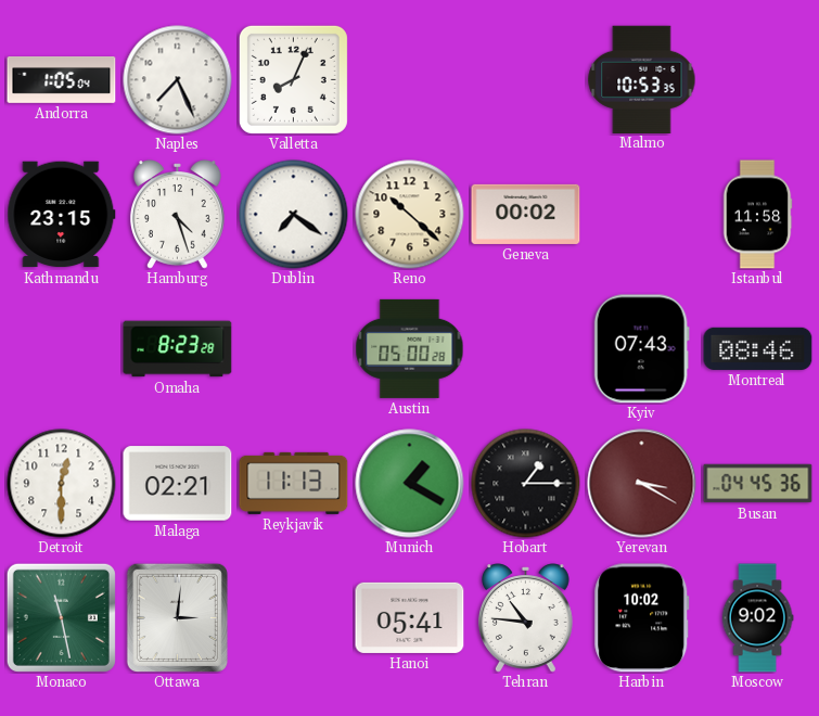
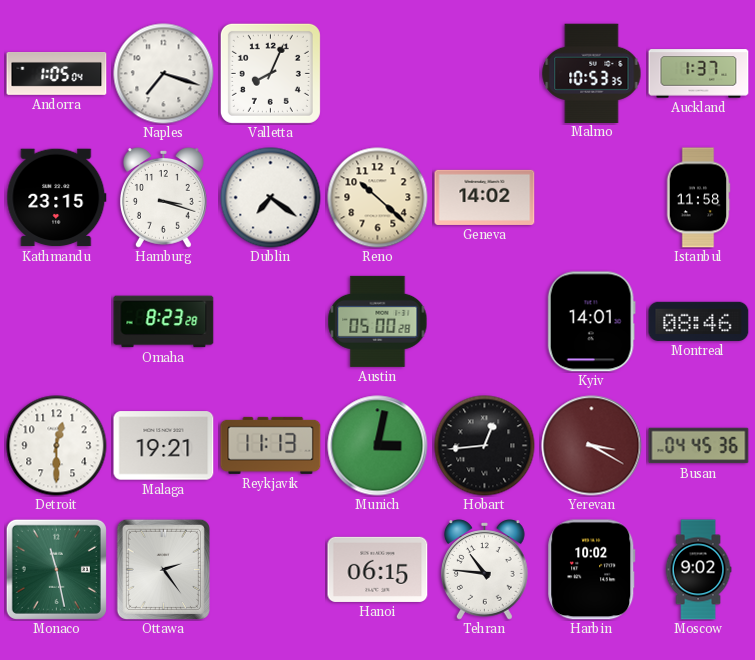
Naples: 7:26 -> 7:18
Auckland: none -> 1:37
Hamburg: 4:27 -> 3:18
Geneva: 00:02 -> 14:02
Kyiv: 07:43 -> 14:01
Malaga: 02:21 -> 19:21
Munich: 1:20 -> 3:02
Hobart: 1:15 -> 12:44
Ottawa: 3:01 -> 2:24
Hanoi: 05:41 -> 06:15
